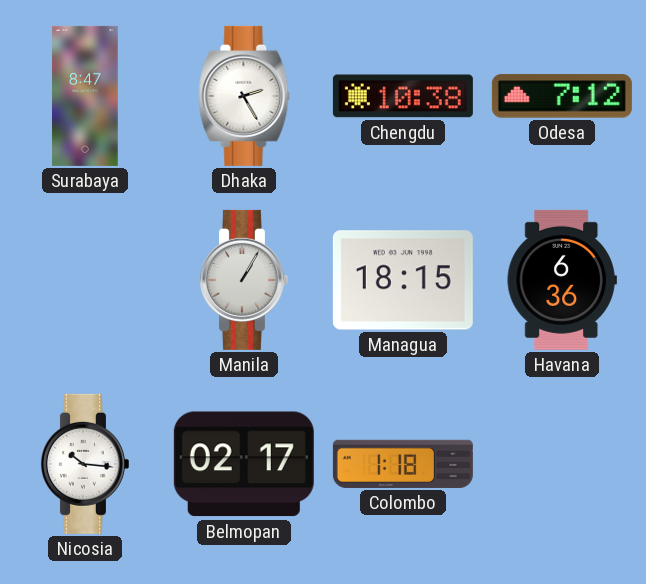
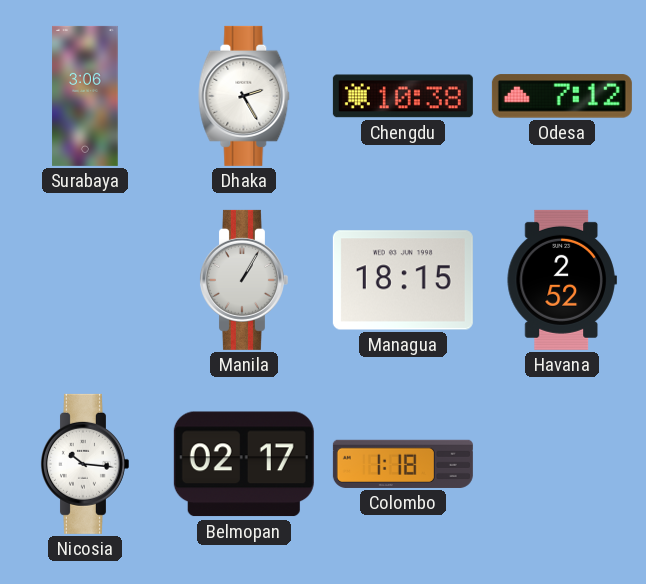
Surabaya: 8:47 -> 3:06
Havana: 6:36 -> 2:52
